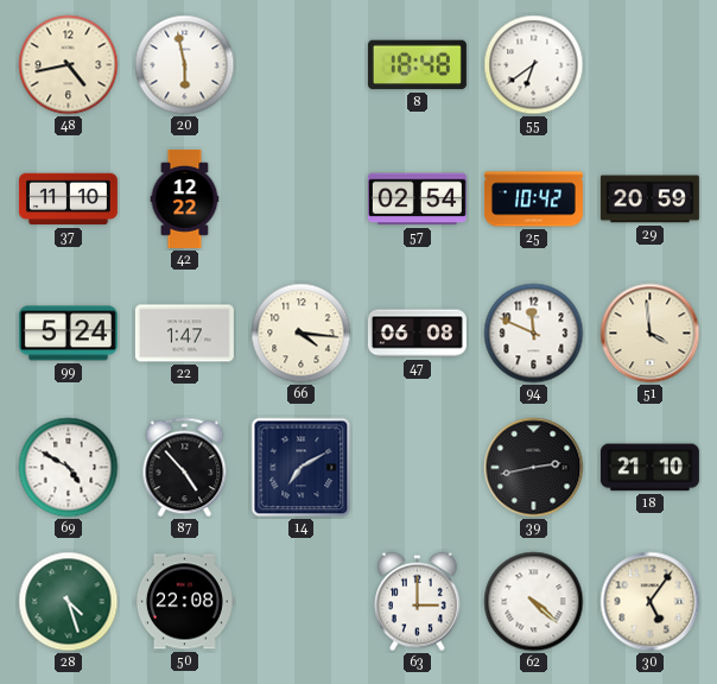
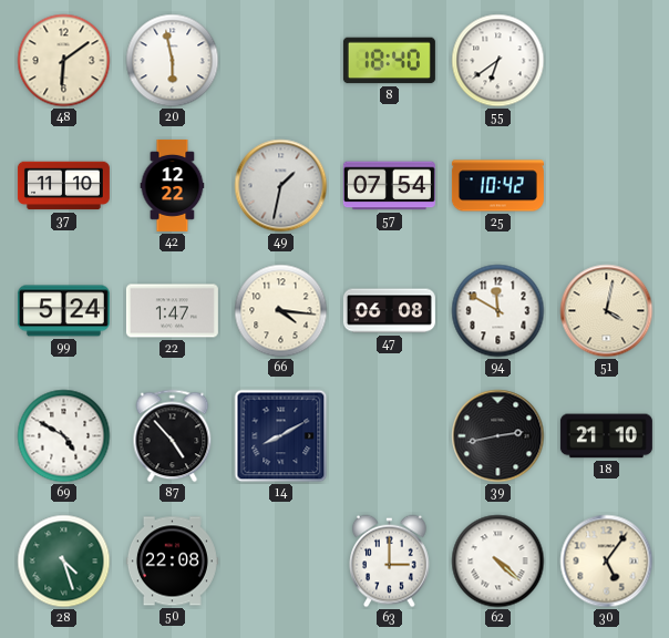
48: 4:43 -> 6:09
8: 18:48 -> 18:40
49: none -> 1:32
57: 02:54 -> 07:54
29: 20:59 -> none
94: 11:49 -> 11:50
51: 3:59 -> 4:02
14: 7:10 -> 8:10
